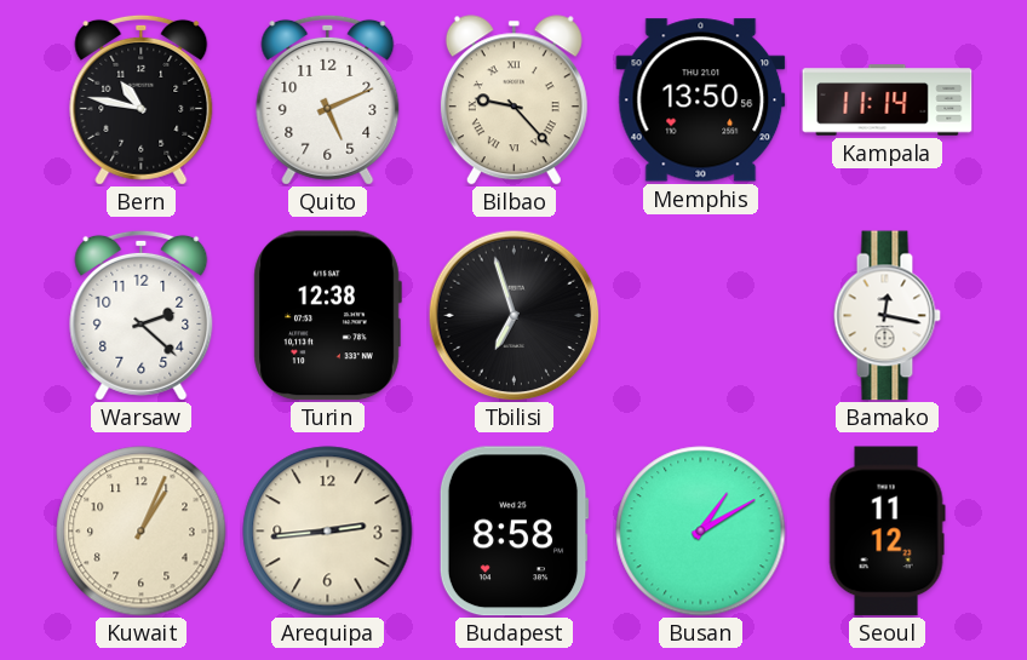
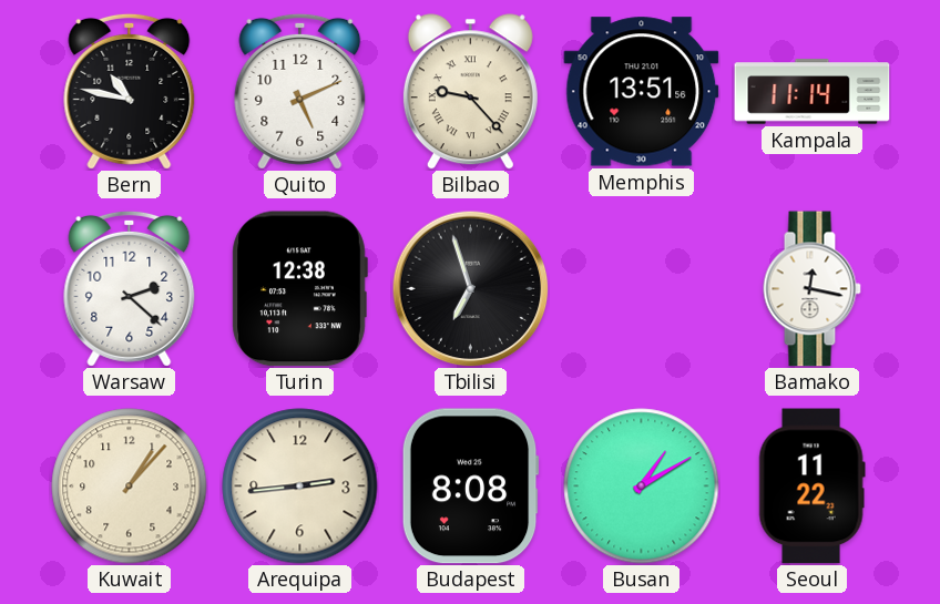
Memphis: 13:50 -> 13:51
Kuwait: 1:04 -> 1:07
Budapest: 8:58 -> 8:08
Seoul: 11:12 -> 11:22
